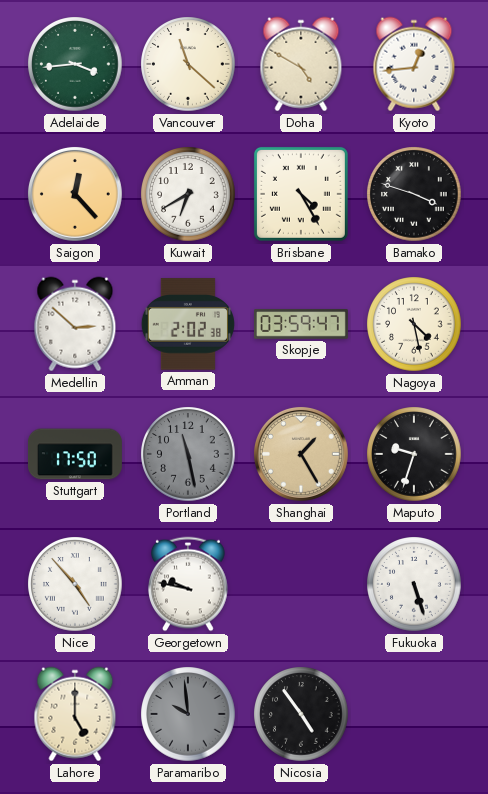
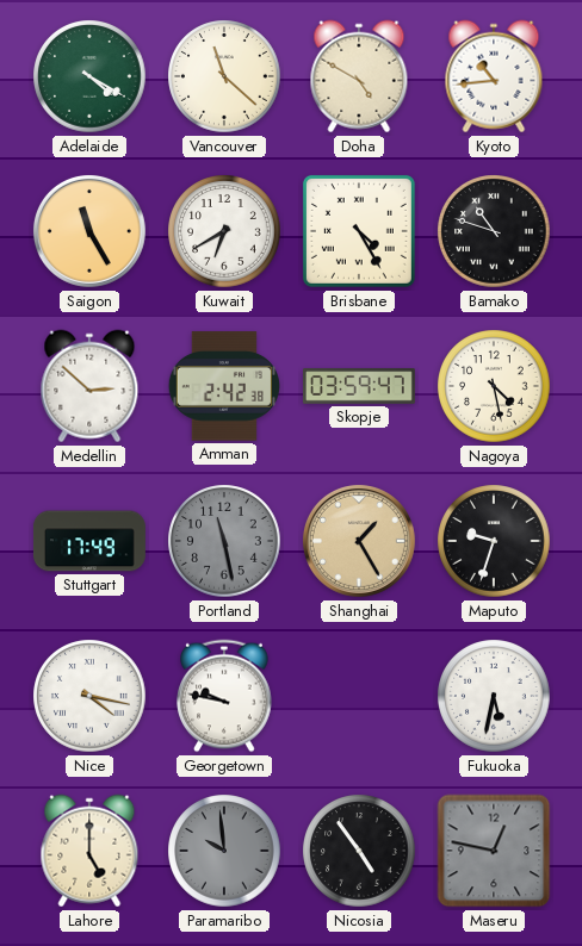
Adelaide: 3:44 -> 4:20
Kyoto: 12:44 -> 10:44
Saigon: 12:23 -> 11:25
Bamako: 3:48 -> 10:48
Amman: 2:02 -> 2:42
Stuttgart: 17:50 -> 17:49
Nice: 4:53 -> 4:17
Fukuoka: 5:27 -> 5:32
Maseru: none -> 12:47
